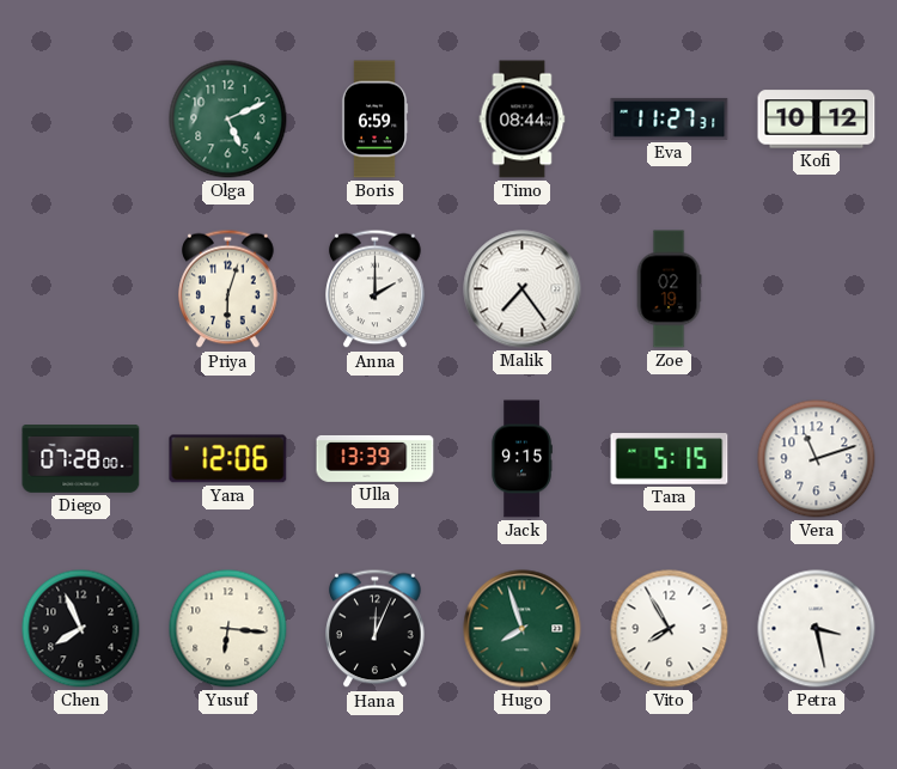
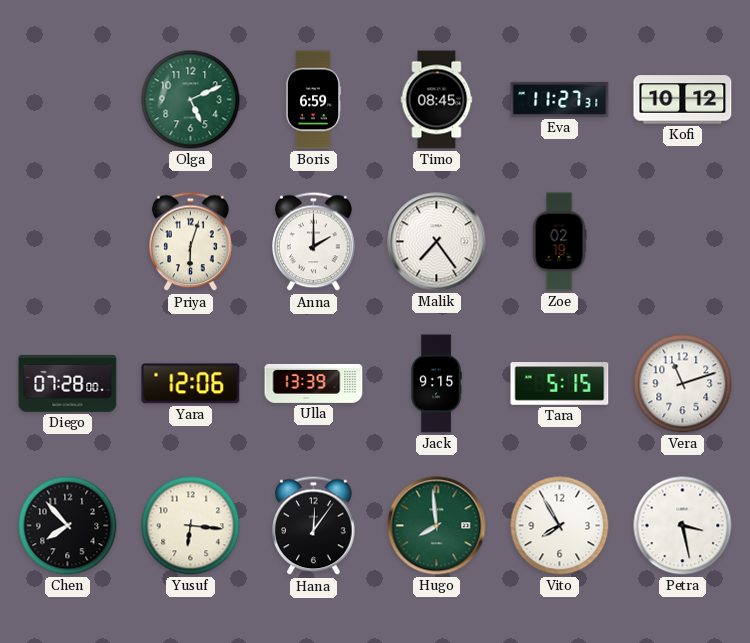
Timo: 08:44 -> 08:45
Chen: 7:56 -> 7:53
Hana: 12:04 -> 12:06
Hugo: 7:57 -> 7:59
